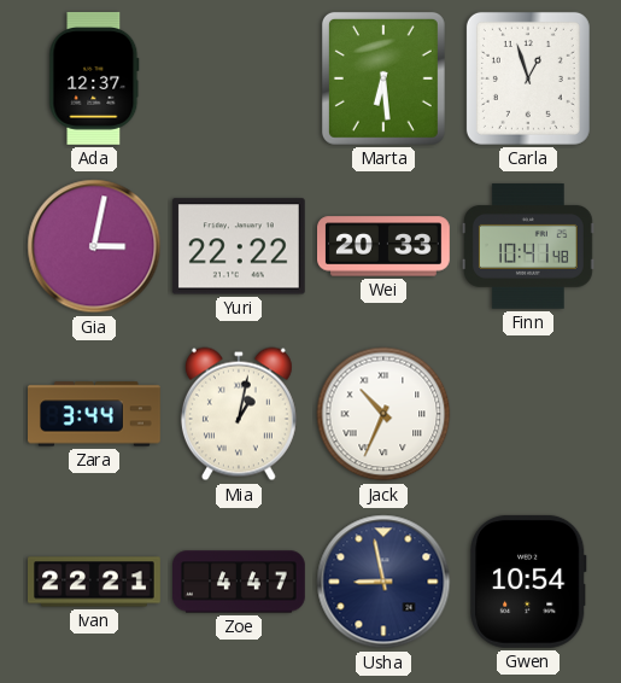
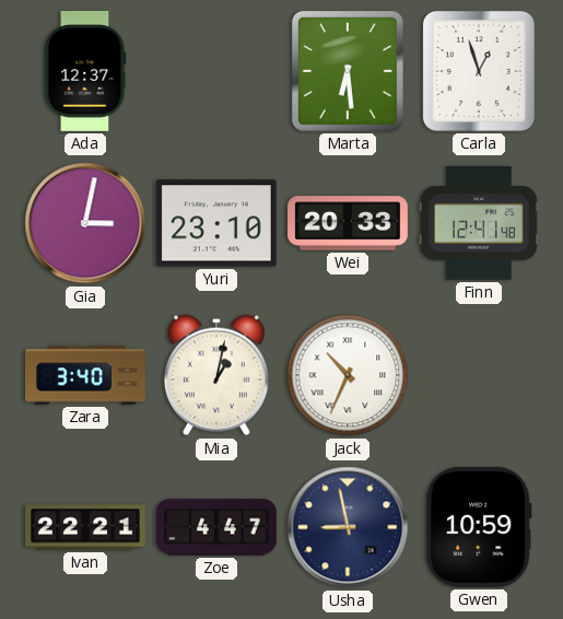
Yuri: 22:22 -> 23:10
Finn: 10:41 -> 12:41
Zara: 3:44 -> 3:40
Gwen: 10:54 -> 10:59
